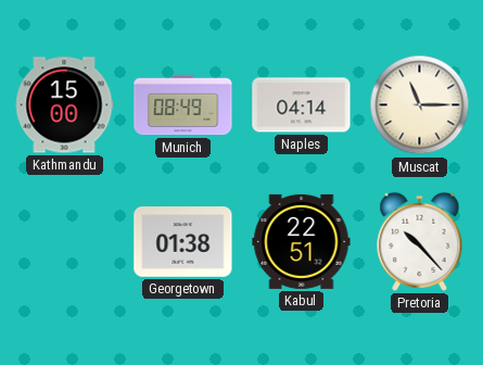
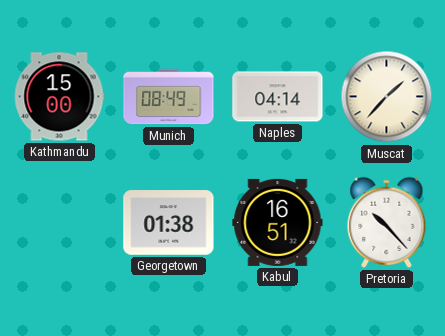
Muscat: 11:15 -> 1:37
Kabul: 22:51 -> 16:51
